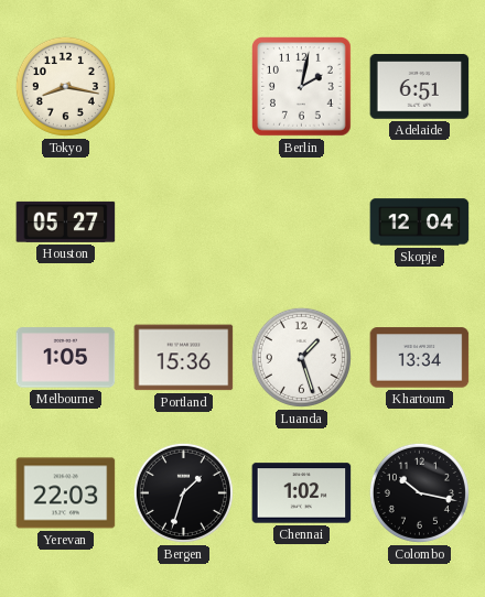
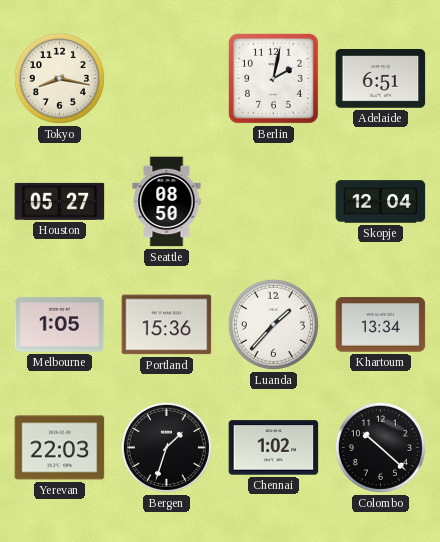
Seattle: none -> 08:50
Luanda: 1:27 -> 1:37
Colombo: 10:17 -> 10:22
